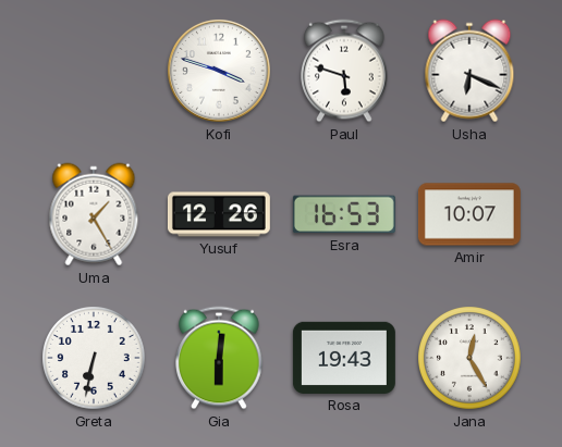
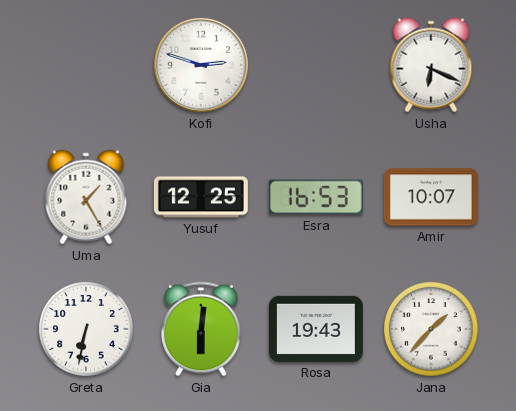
Kofi: 3:48 -> 2:48
Paul: 5:48 -> none
Yusuf: 12:26 -> 12:25
Jana: 12:25 -> 1:37
